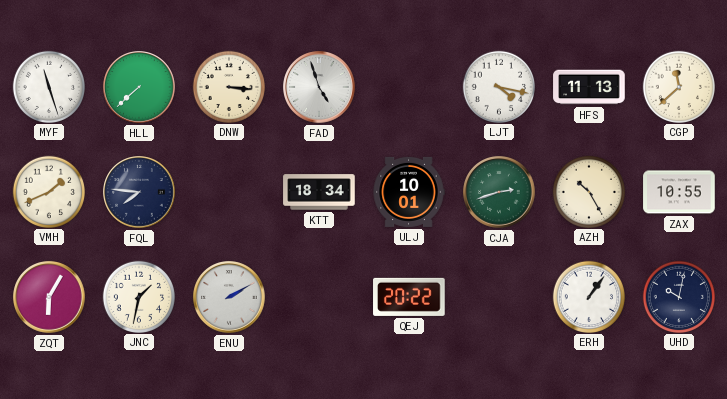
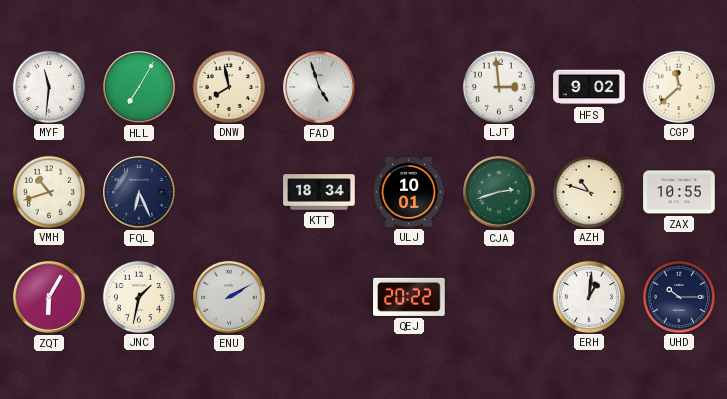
MYF: 11:27 -> 11:31
HLL: 7:38 -> 7:05
DNW: 3:16 -> 7:58
LJT: 4:17 -> 2:59
HFS: 11:13 -> 9:02
VMH: 1:41 -> 10:42
FQL: 7:46 -> 6:26
AZH: 10:25 -> 10:48
ERH: 1:06 -> 1:01
UHD: 10:02 -> 10:15
